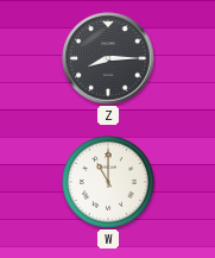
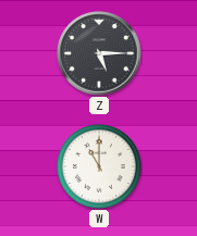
Z: 8:15 -> 5:15
